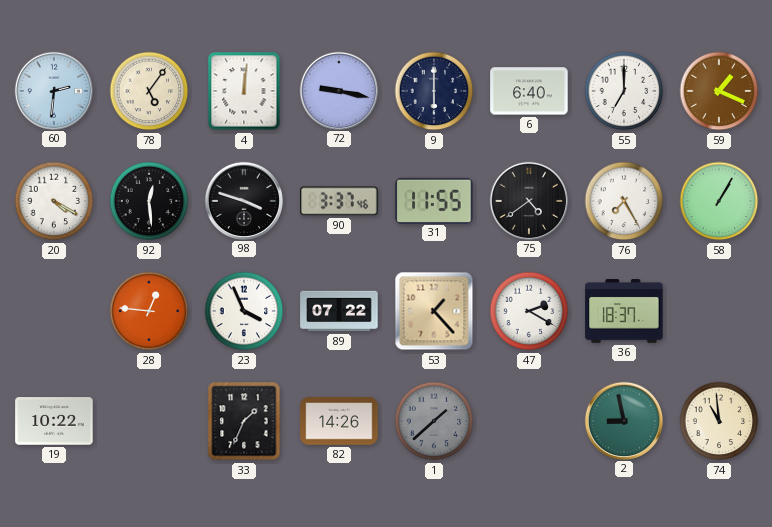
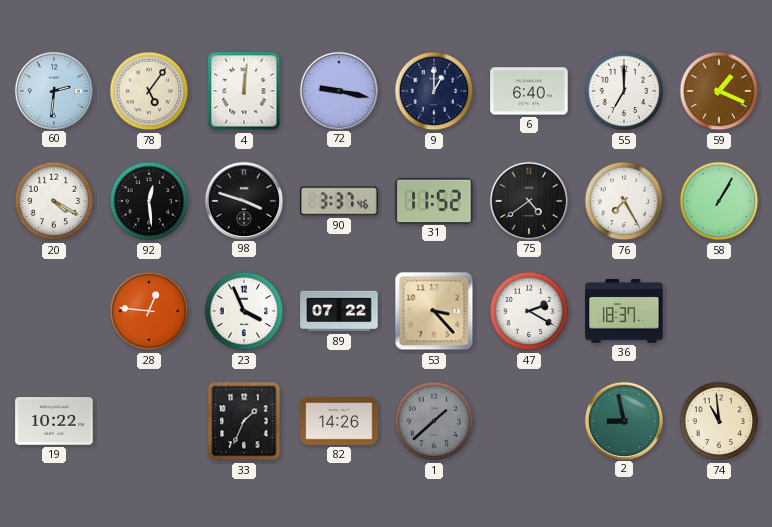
9: 6:00 -> 1:00
31: 11:55 -> 11:52
53: 1:23 -> 3:23
